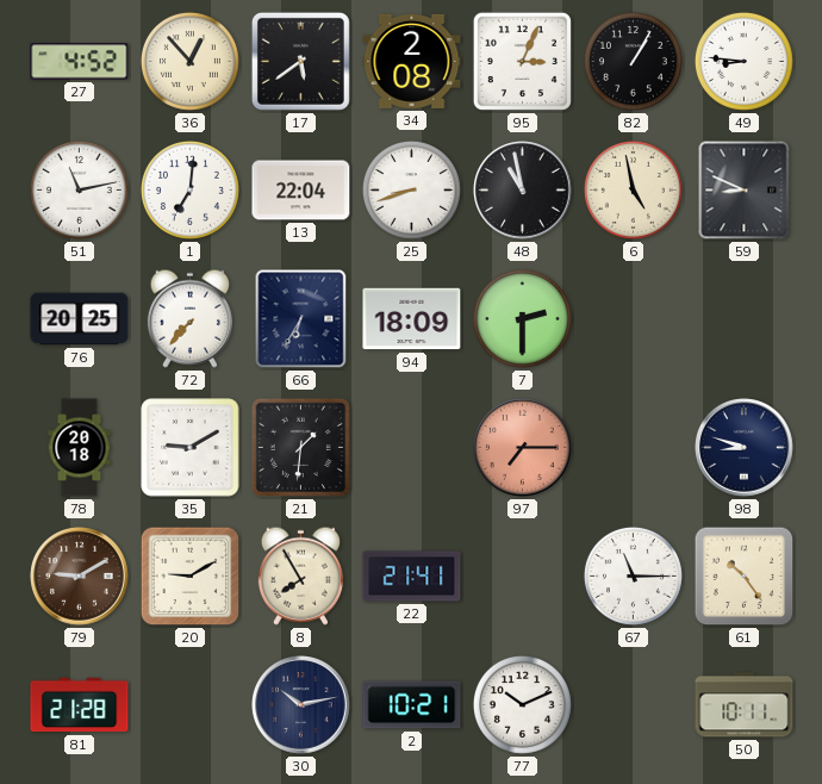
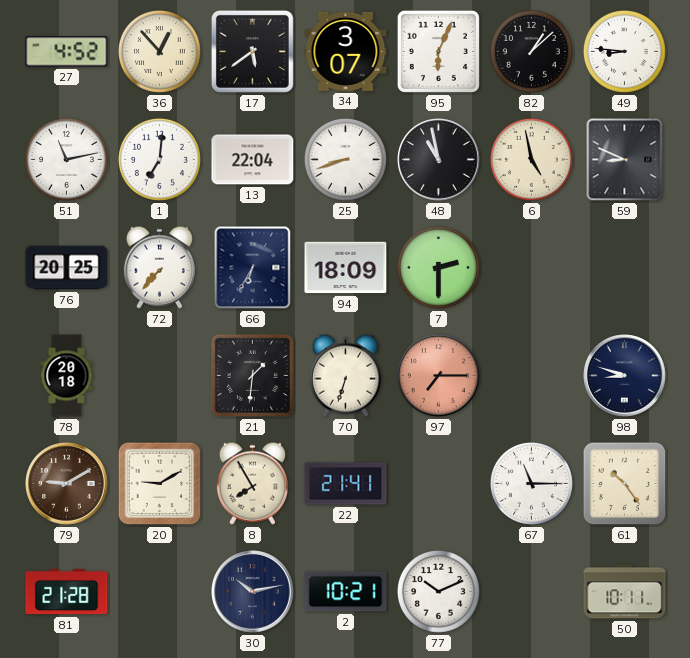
34: 2:08 -> 3:07
95: 3:04 -> 6:04
82: 1:05 -> 1:08
35: 9:10 -> none
70: none -> 6:33
